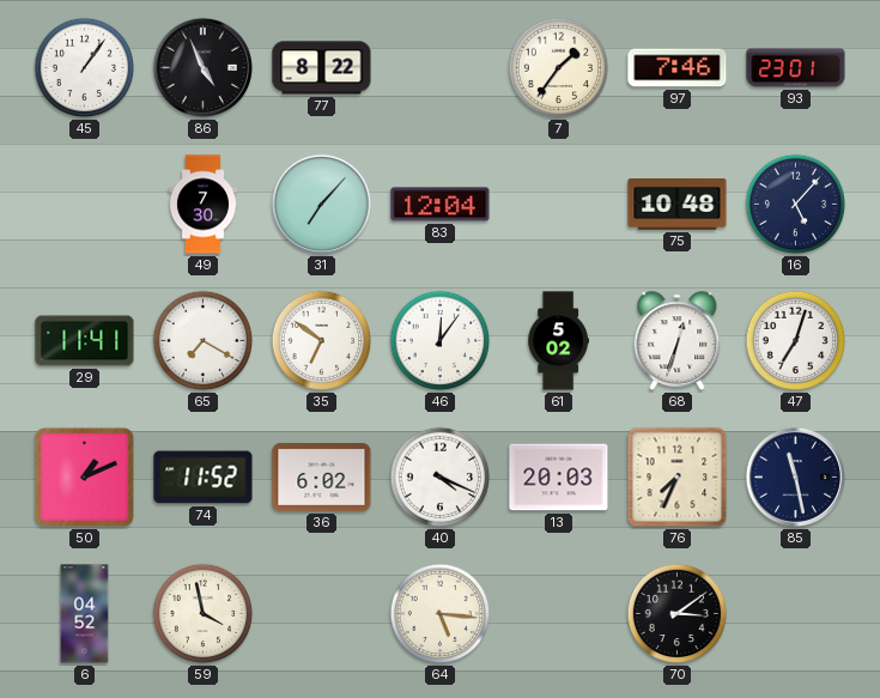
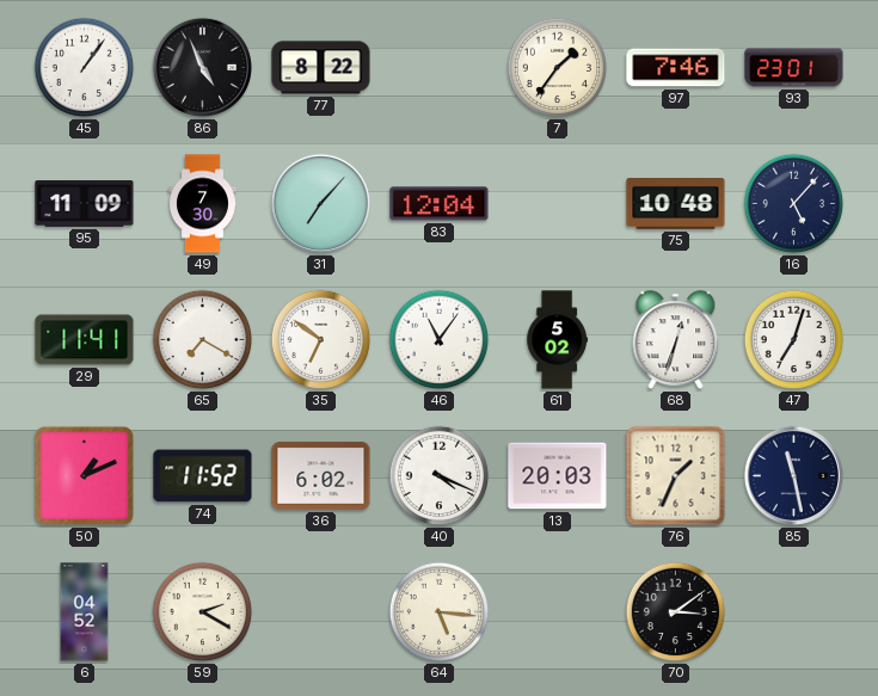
95: none -> 11:09
46: 12:06 -> 11:06
76: 7:34 -> 1:34
59: 3:58 -> 2:20
